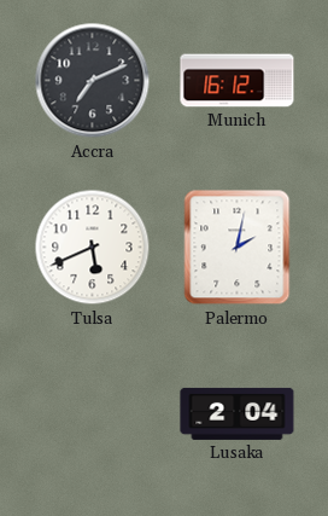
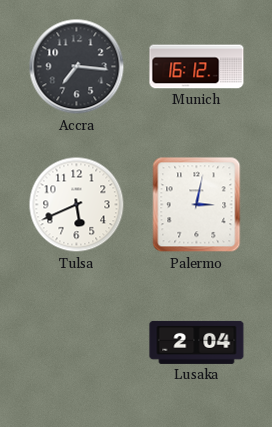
Accra: 7:11 -> 7:16
Palermo: 2:02 -> 3:02
